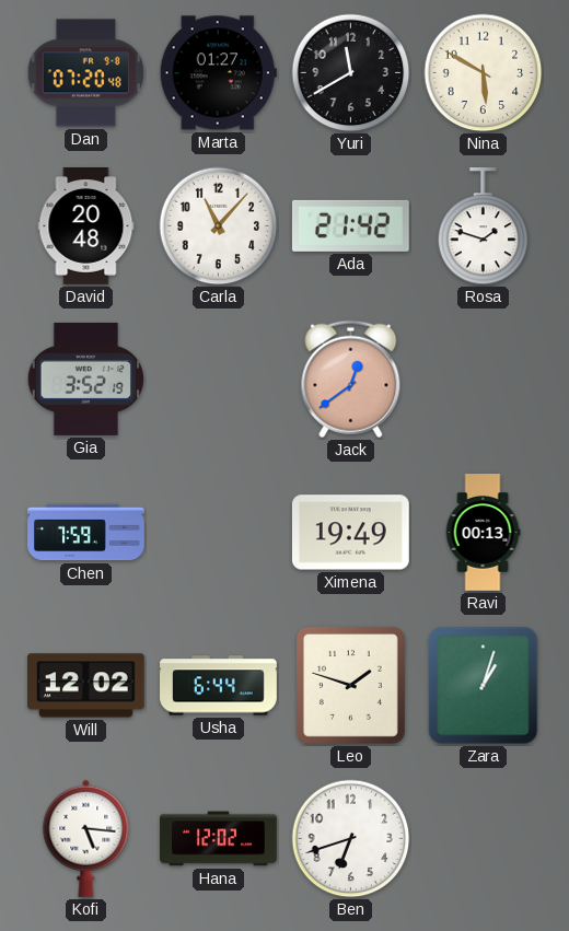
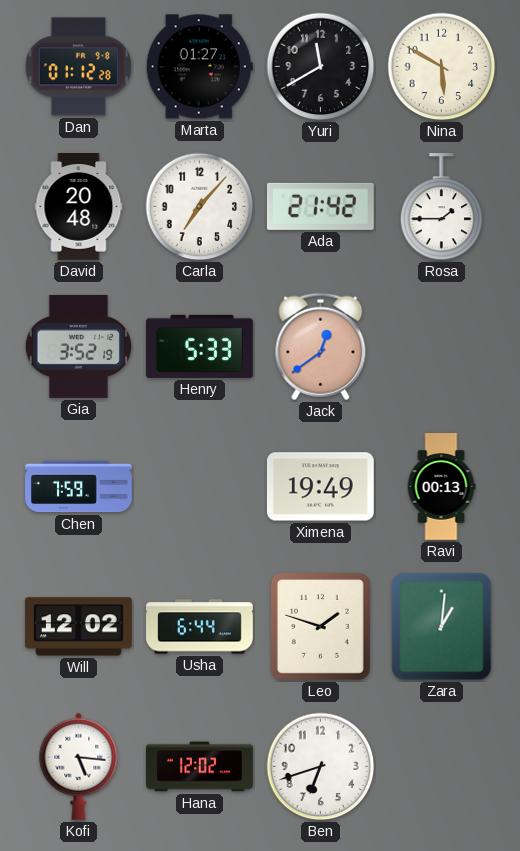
Dan: 07:20 -> 01:12
Carla: 11:07 -> 7:07
Rosa: 1:48 -> 1:45
Henry: none -> 5:33
Zara: 1:03 -> 1:01
